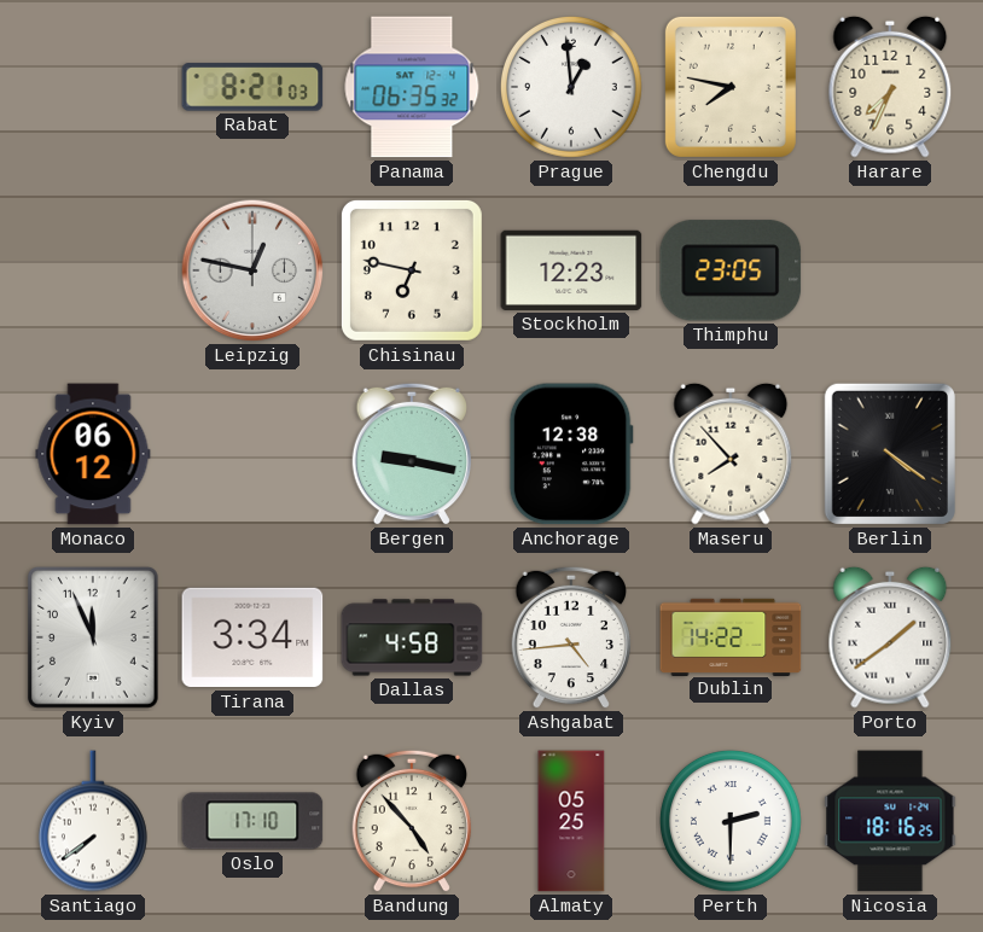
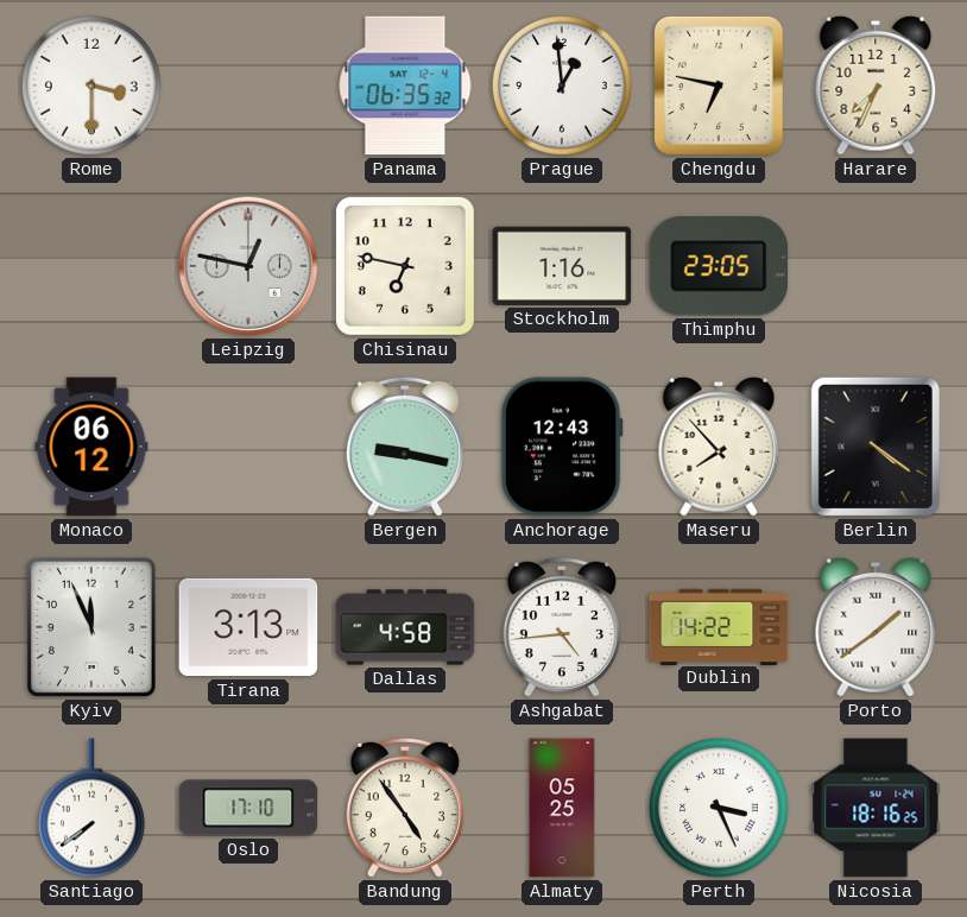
Rome: none -> 3:30
Rabat: 8:21 -> none
Chengdu: 7:47 -> 6:47
Stockholm: 12:23 -> 1:16
Anchorage: 12:38 -> 12:43
Tirana: 3:34 -> 3:13
Bandung: 4:53 -> 4:54
Perth: 2:30 -> 3:26
